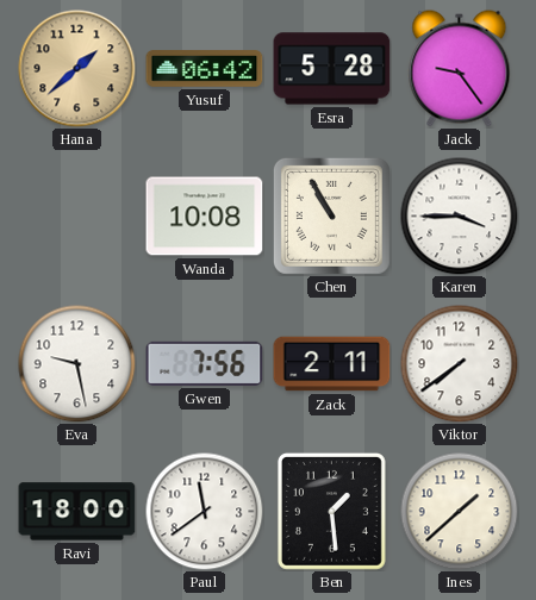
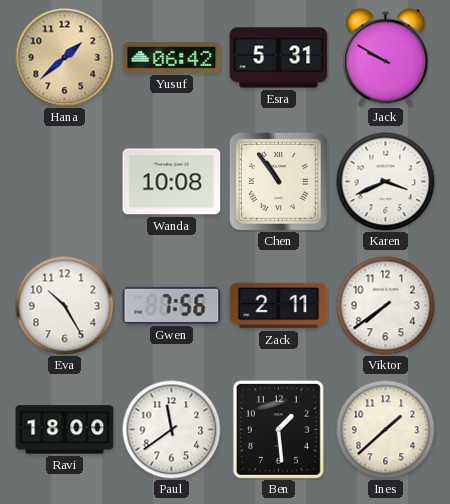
Esra: 5:28 -> 5:31
Jack: 9:24 -> 9:50
Chen: 10:55 -> 10:54
Karen: 3:45 -> 3:41
Eva: 9:28 -> 10:25
